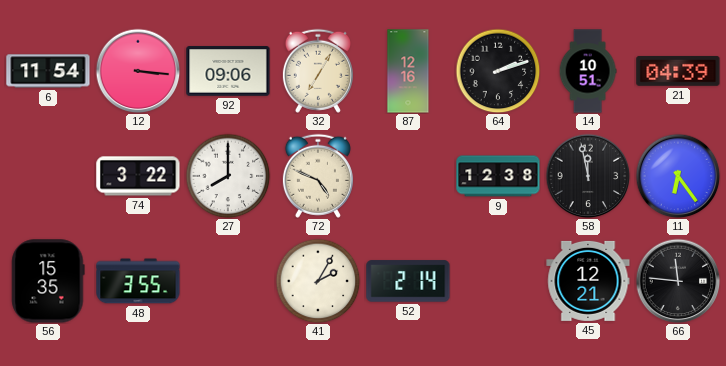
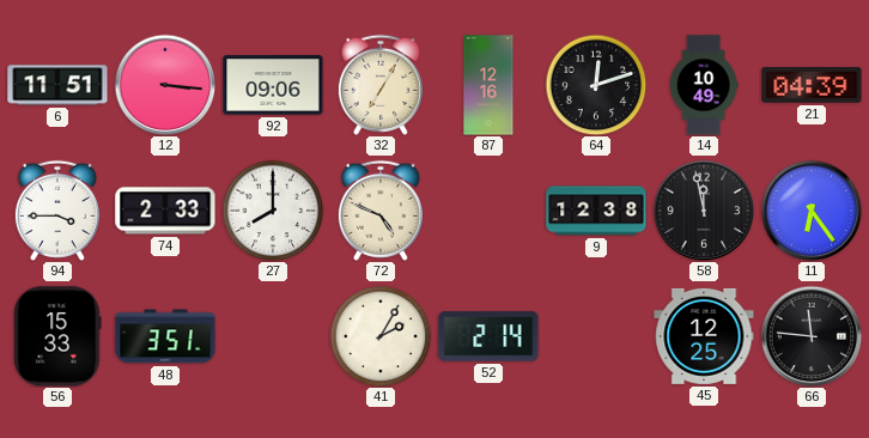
6: 11:54 -> 11:51
64: 2:12 -> 12:12
14: 10:51 -> 10:49
94: none -> 3:45
74: 3:22 -> 2:33
56: 15:35 -> 15:33
48: 3:55 -> 3:51
45: 12:21 -> 12:25
